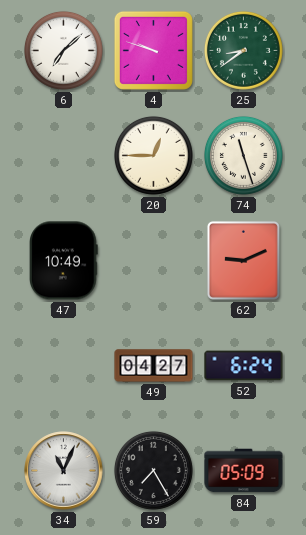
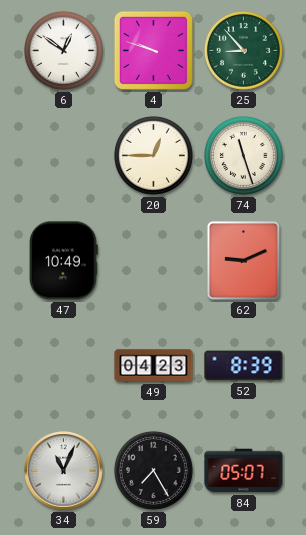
6: 7:08 -> 12:51
25: 8:39 -> 8:53
49: 04:27 -> 04:23
52: 6:24 -> 8:39
84: 05:09 -> 05:07
